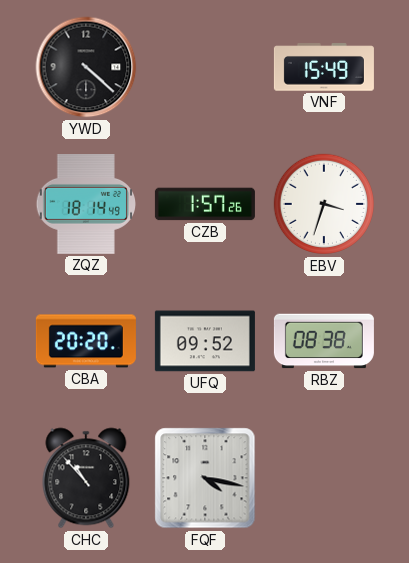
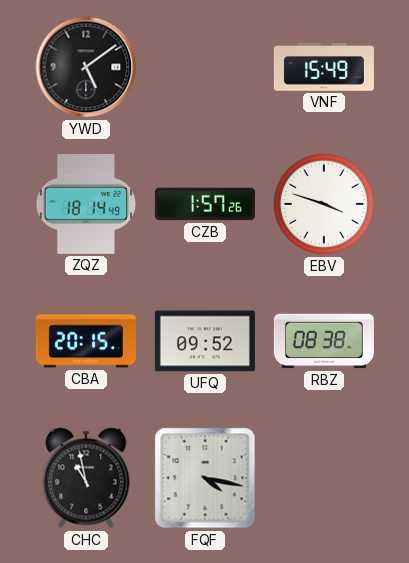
YWD: 4:22 -> 5:09
EBV: 3:33 -> 3:48
CBA: 20:20 -> 20:15
CHC: 10:53 -> 10:58
